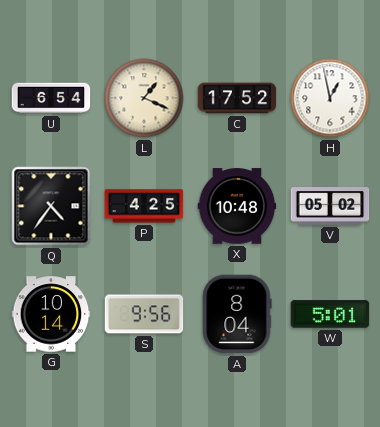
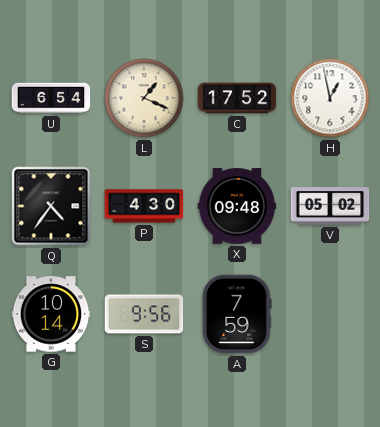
P: 4:25 -> 4:30
X: 10:48 -> 09:48
A: 8:04 -> 7:59
W: 5:01 -> none
